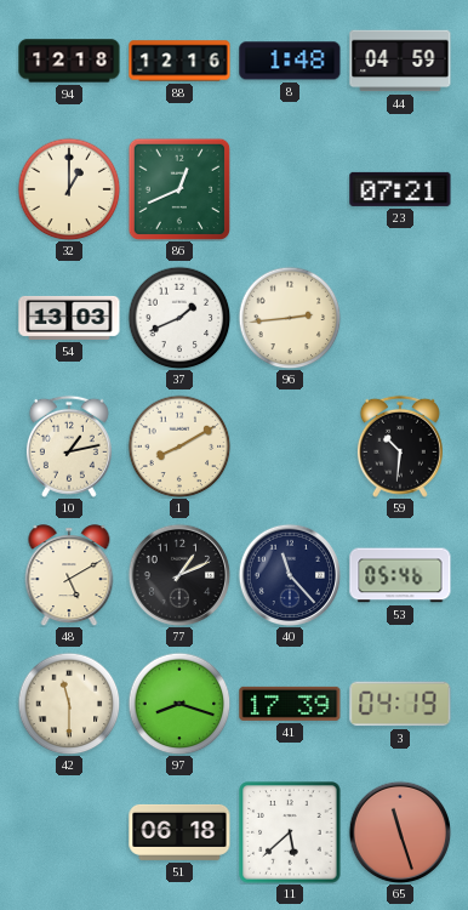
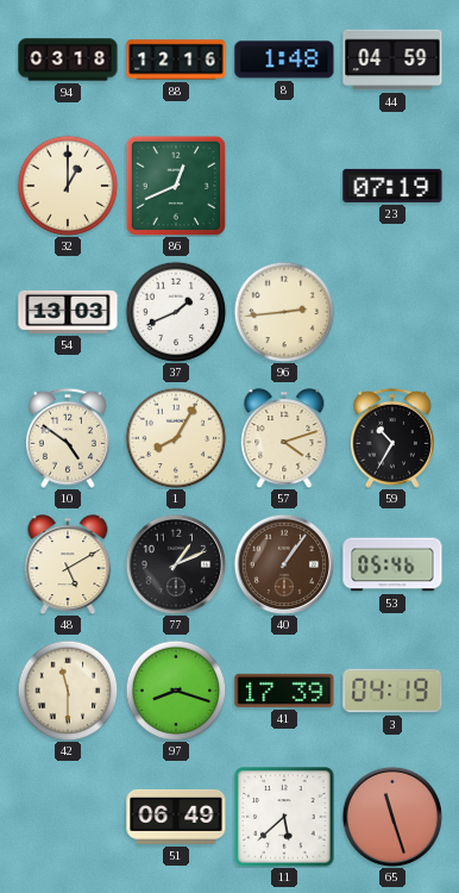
94: 12:18 -> 03:18
23: 07:21 -> 07:19
10: 1:13 -> 4:51
1: 8:10 -> 8:05
57: none -> 4:12
59: 10:31 -> 10:35
40: 11:23 -> 1:06
40 dial: navy -> brown
51: 06:18 -> 06:49
